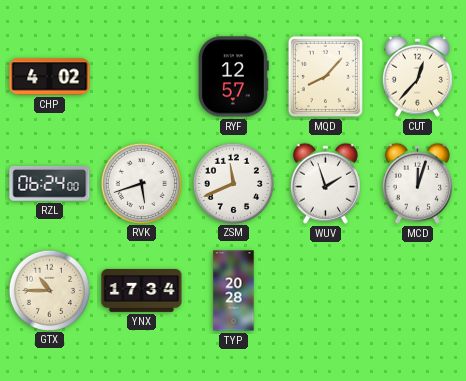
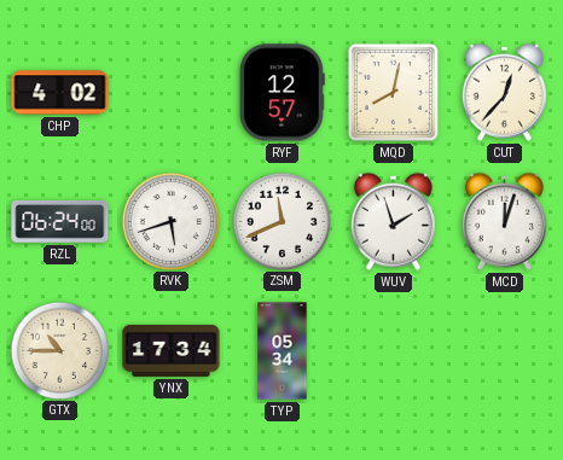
MQD: 8:07 -> 8:02
TYP: 20:28 -> 05:34
